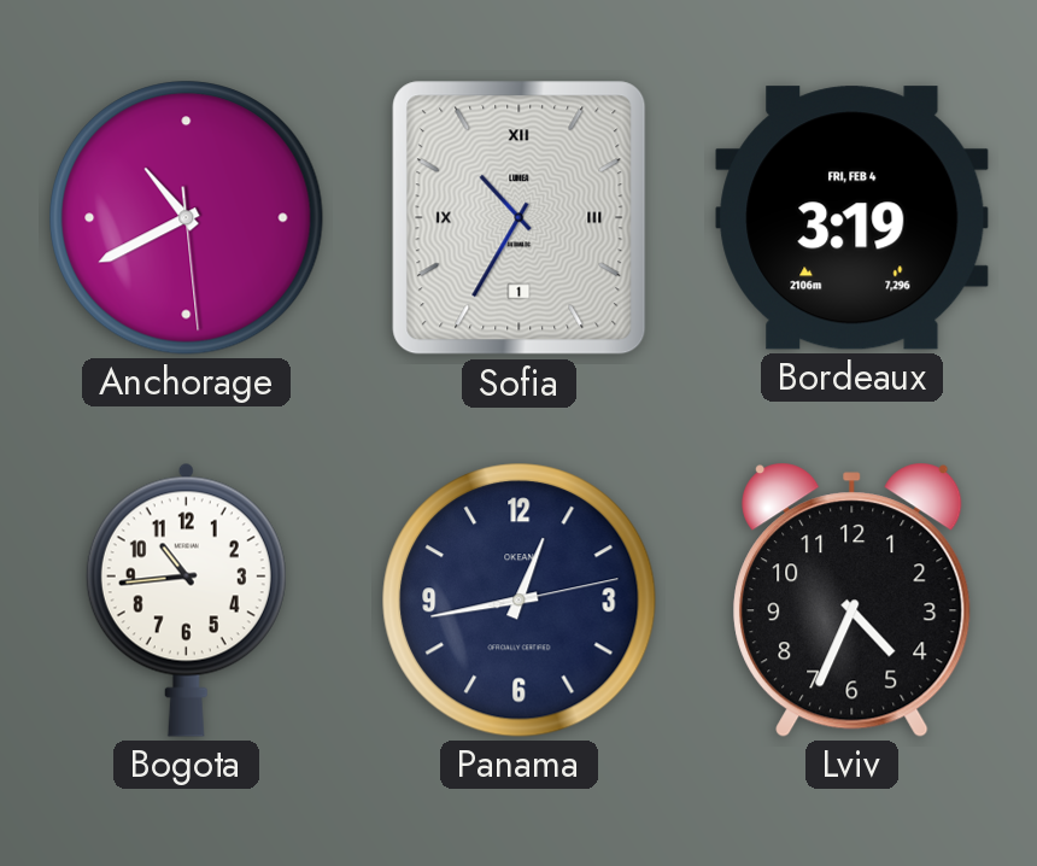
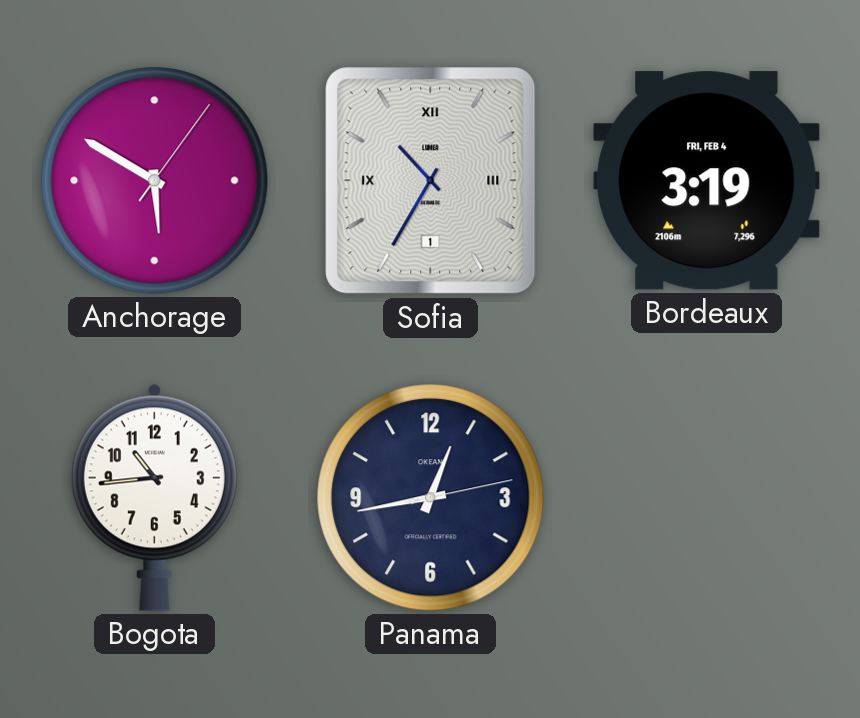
Anchorage: 10:40 -> 5:50
Lviv: 4:34 -> none
